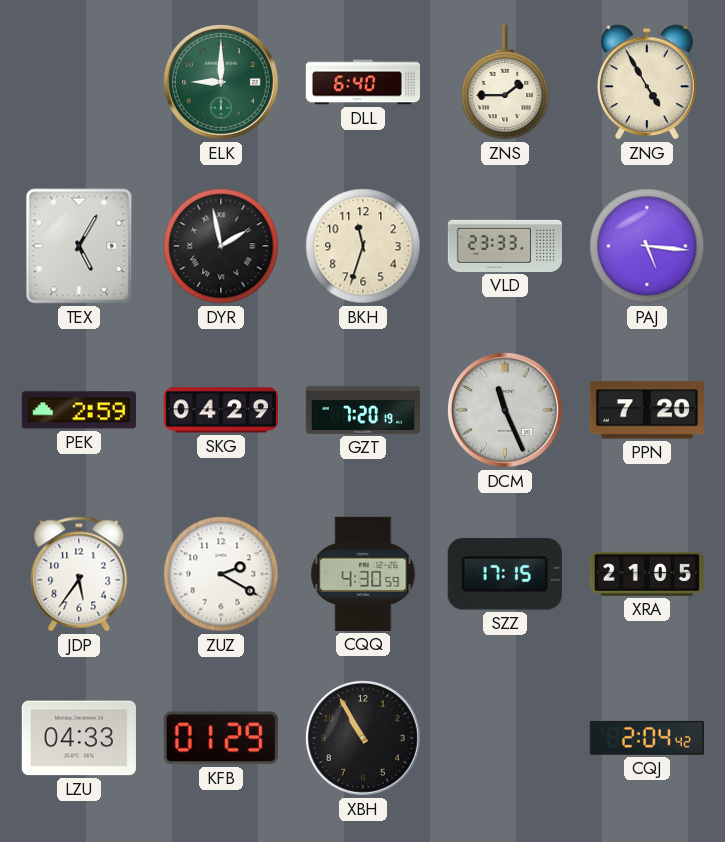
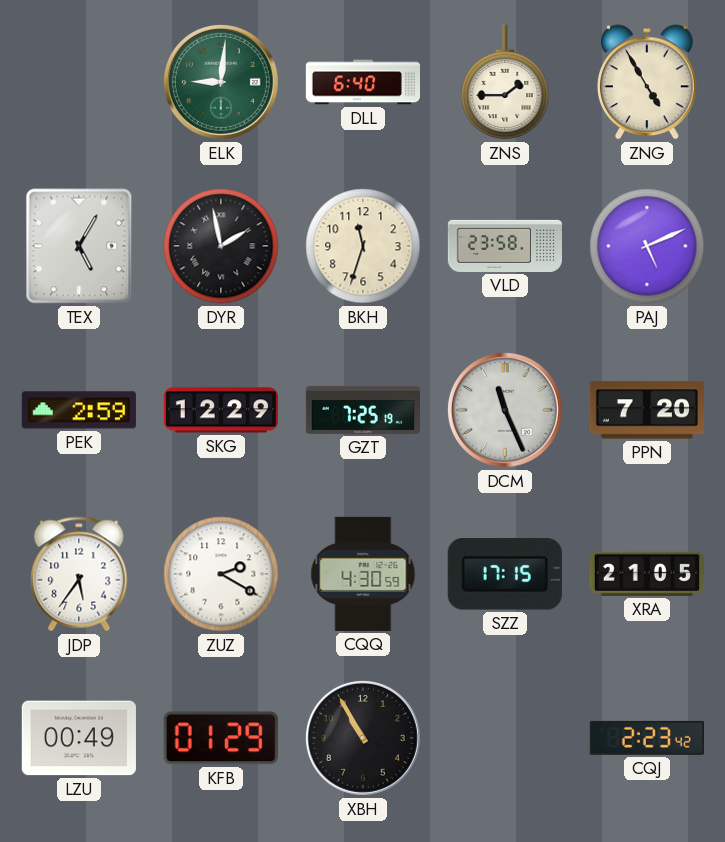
ELK: 9:00 -> 9:01
VLD: 23:33 -> 23:58
PAJ: 5:16 -> 5:11
SKG: 04:29 -> 12:29
GZT: 7:20 -> 7:25
LZU: 04:33 -> 00:49
CQJ: 2:04 -> 2:23
